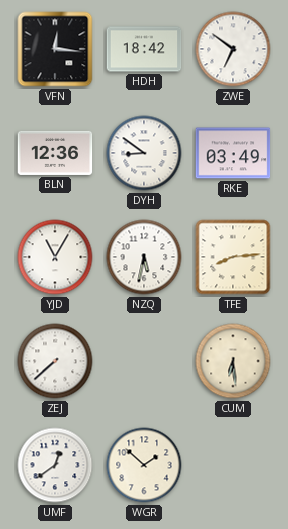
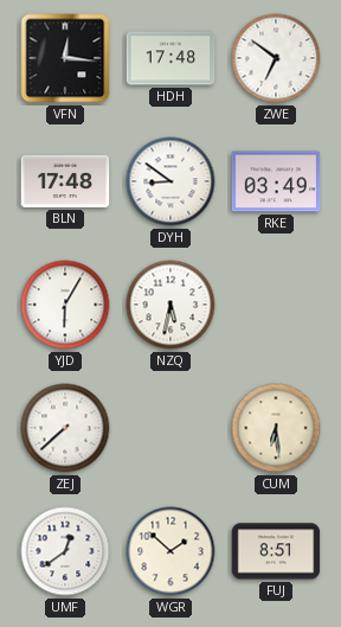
HDH: 18:42 -> 17:48
BLN: 12:36 -> 17:48
YJD: 11:05 -> 6:05
TFE: 8:14 -> none
FUJ: none -> 8:51
